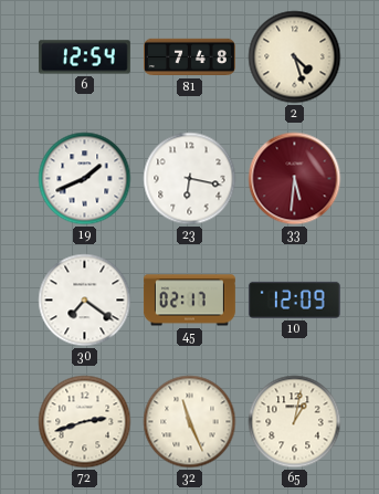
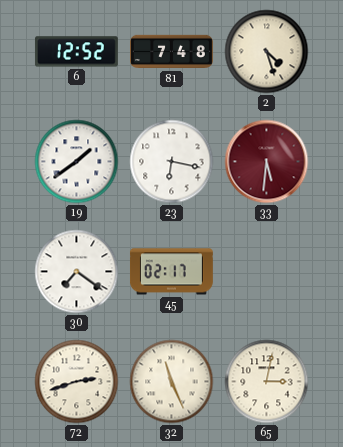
6: 12:54 -> 12:52
19: 1:41 -> 1:39
10: 12:09 -> none
65: 1:02 -> 3:02
